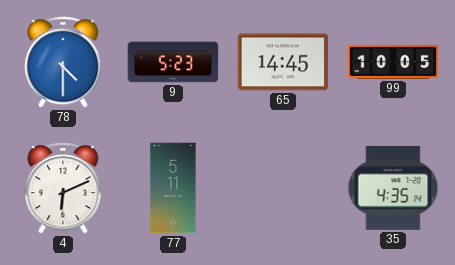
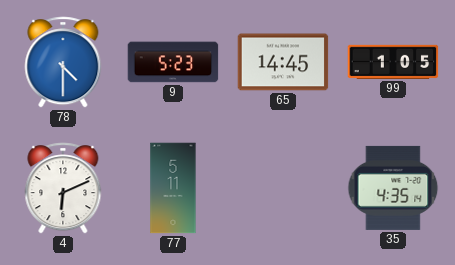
99: 10:05 -> 1:05
